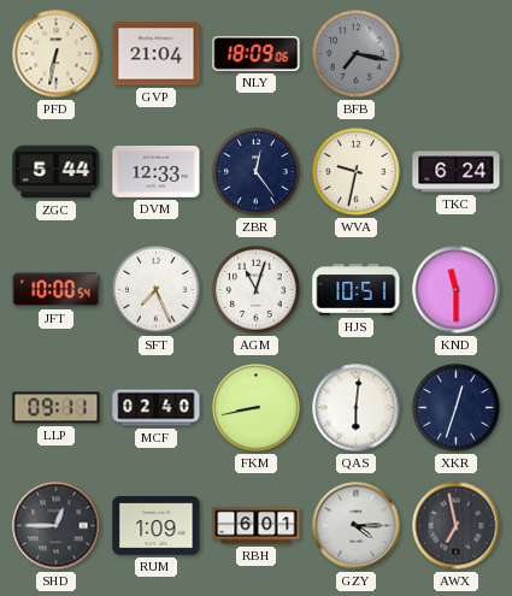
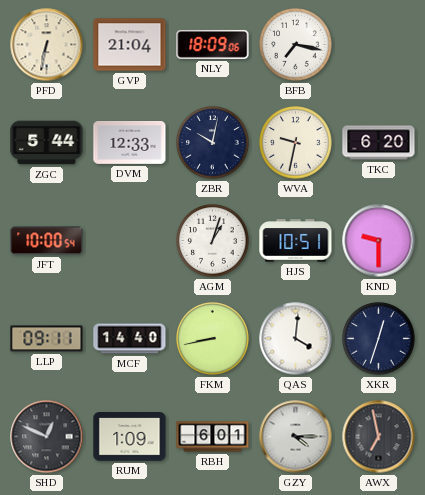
BFB dial: grey -> white
ZBR: 12:24 -> 10:02
TKC: 6:24 -> 6:20
SFT: 7:26 -> none
AGM: 11:03 -> 1:03
KND: 11:30 -> 9:30
MCF: 02:40 -> 14:40
QAS: 6:01 -> 4:01
SHD: 12:45 -> 12:49
